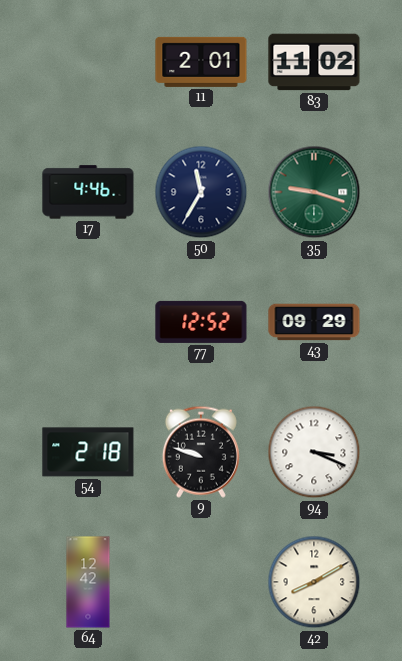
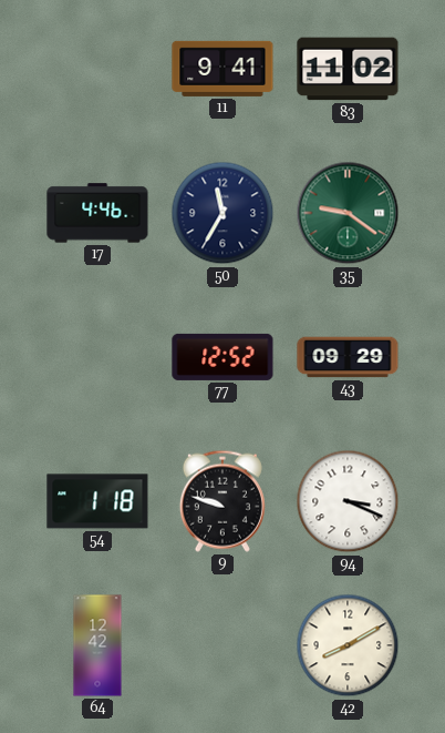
11: 2:01 -> 9:41
35: 9:18 -> 9:21
54: 2:18 -> 1:18
